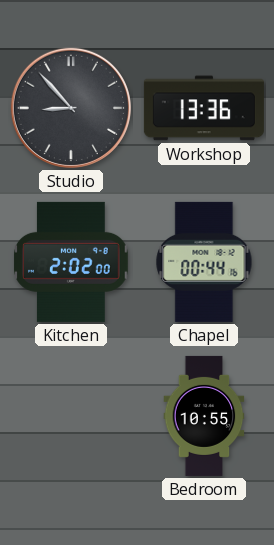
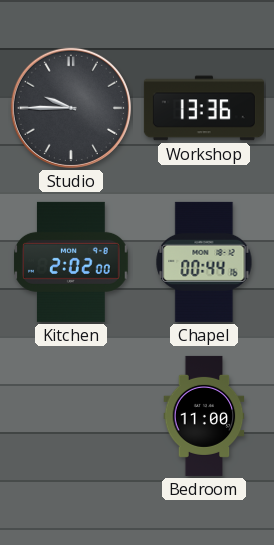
Studio: 8:53 -> 9:45
Bedroom: 10:55 -> 11:00
